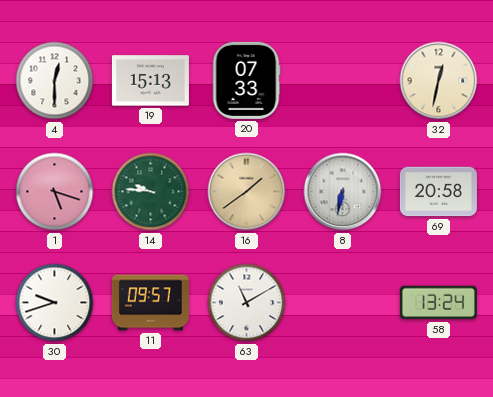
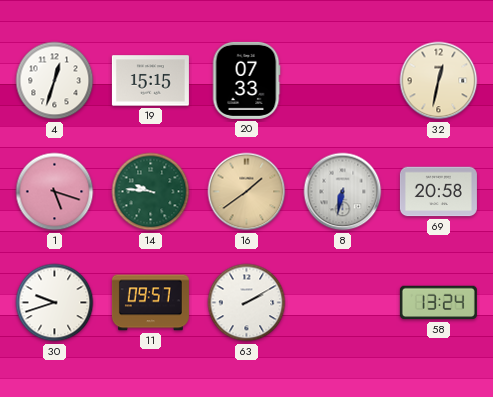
4: 12:30 -> 12:33
19: 15:13 -> 15:15
63: 11:10 -> 2:10
